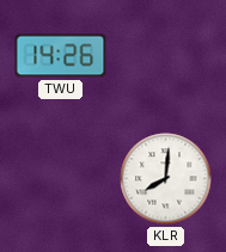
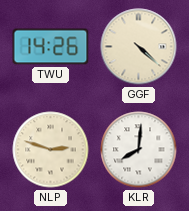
GGF: none -> 4:22
NLP: none -> 2:48
